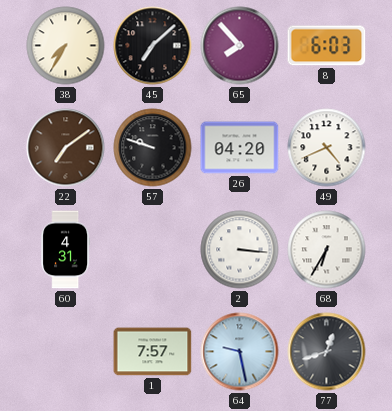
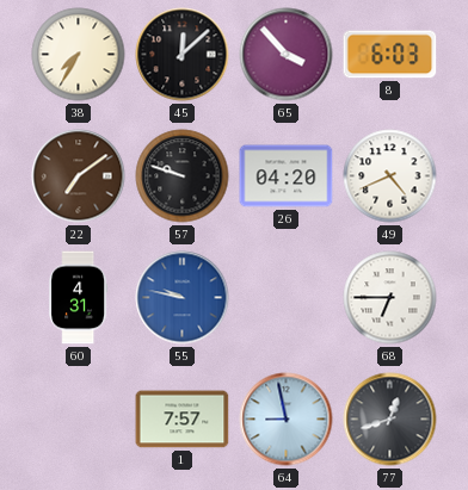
45: 7:08 -> 12:08
65: 7:53 -> 3:53
55: none -> 9:47
2: 3:16 -> none
68: 6:35 -> 6:45
64: 9:28 -> 8:58
